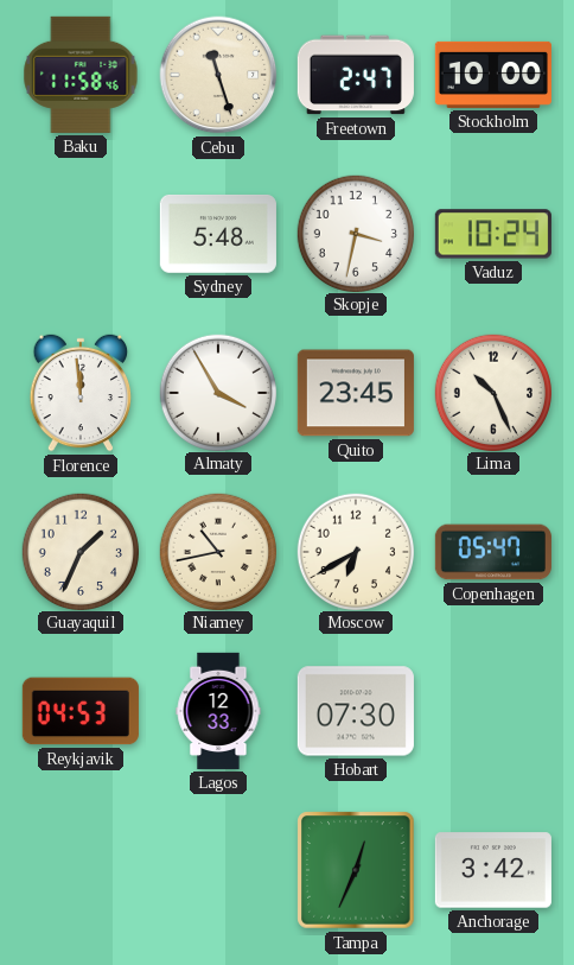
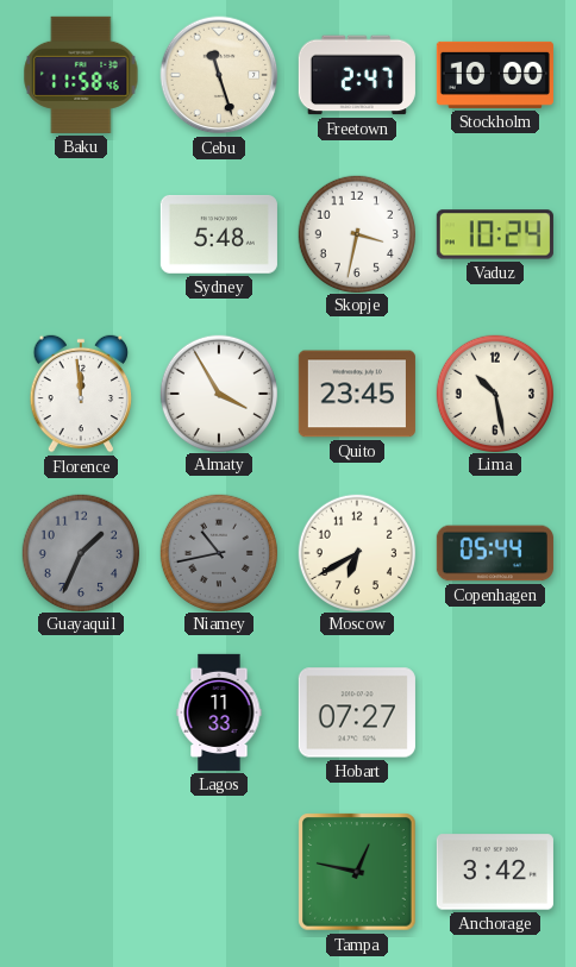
Lima: 10:26 -> 10:28
Guayaquil dial: cream -> grey
Niamey dial: cream -> grey
Copenhagen: 05:47 -> 05:44
Reykjavik: 04:53 -> none
Lagos: 12:33 -> 11:33
Hobart: 07:30 -> 07:27
Tampa: 12:34 -> 12:47
